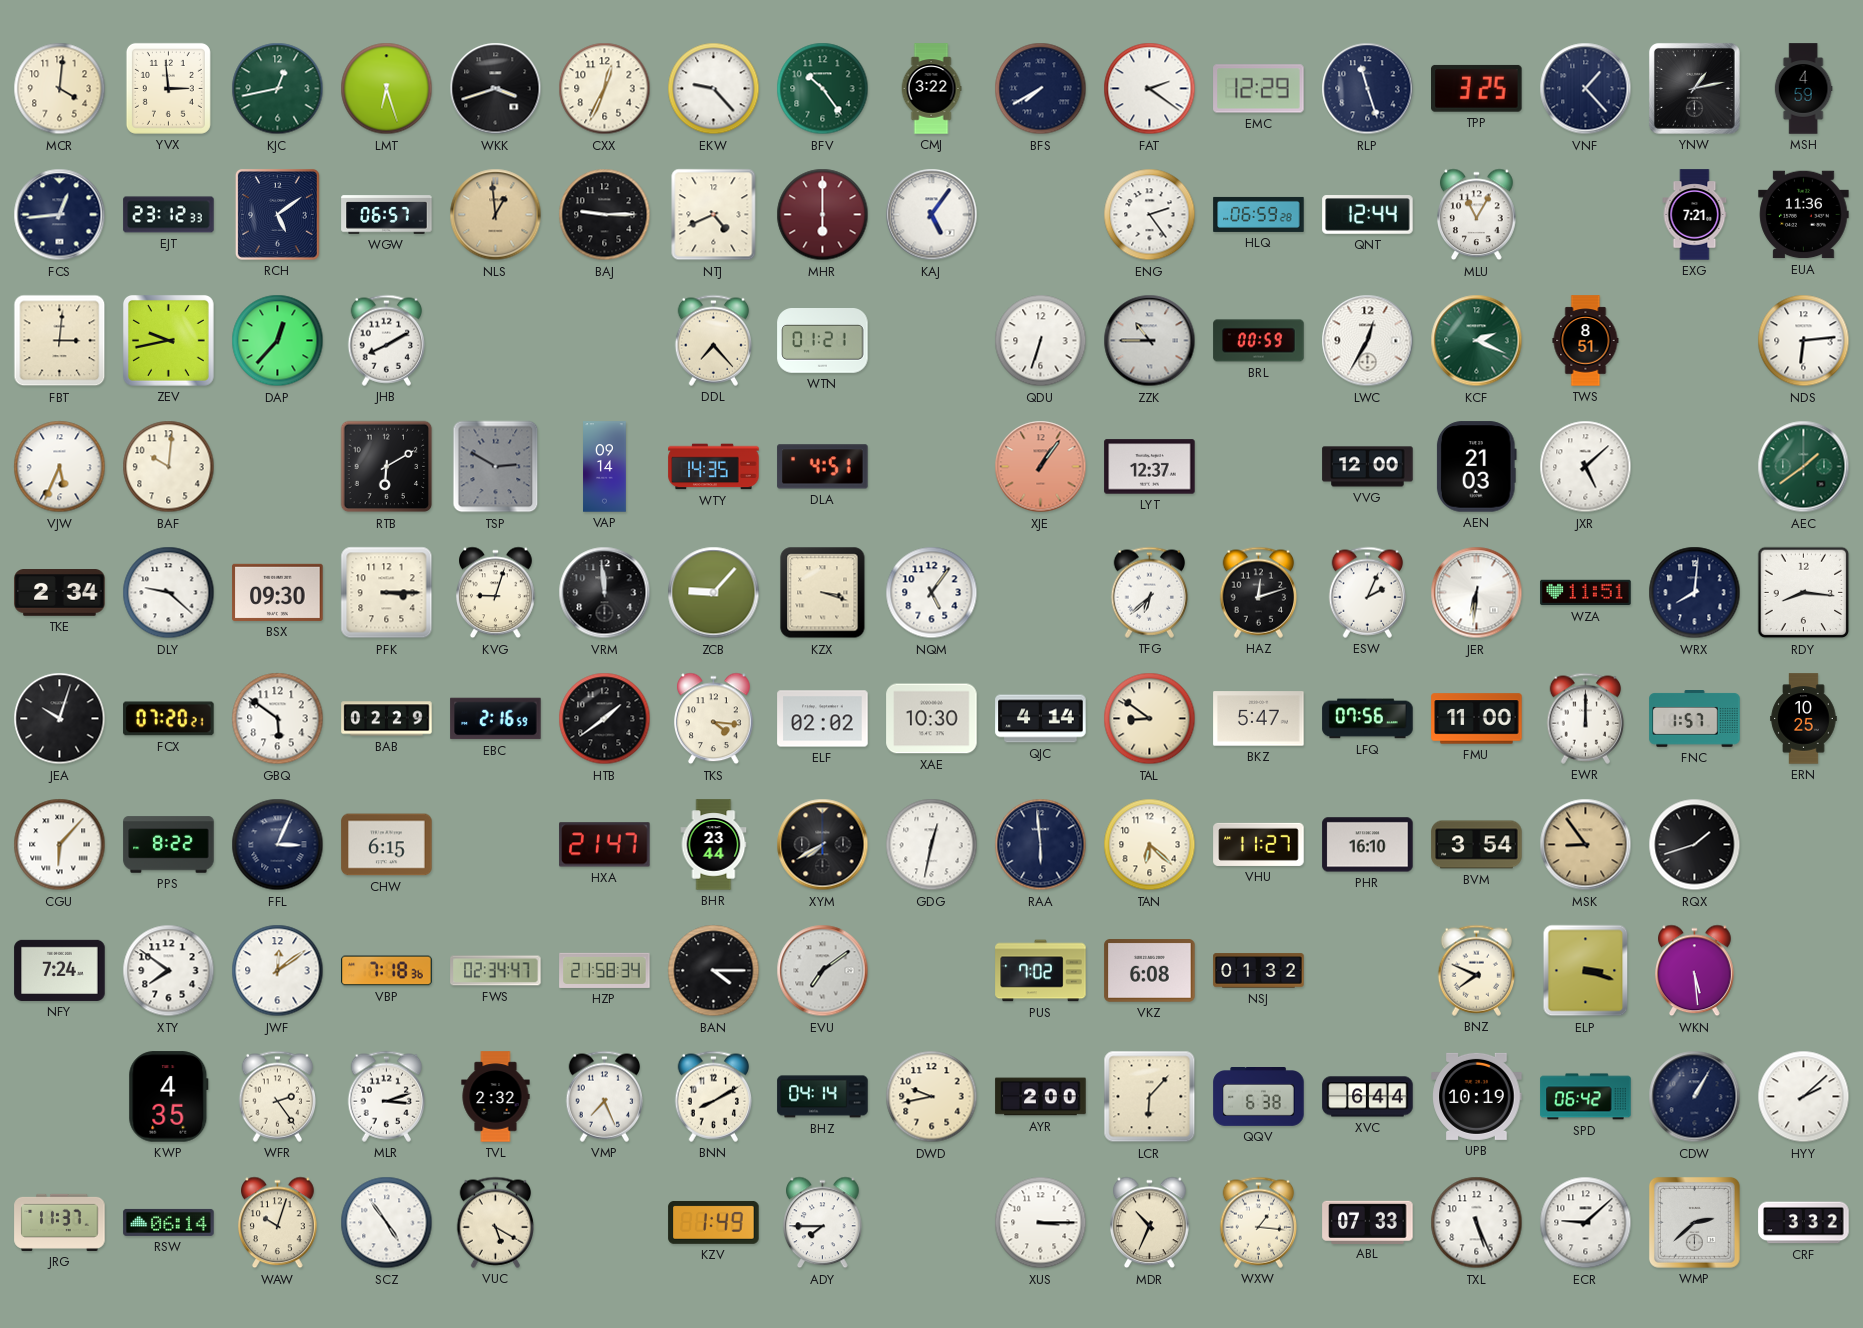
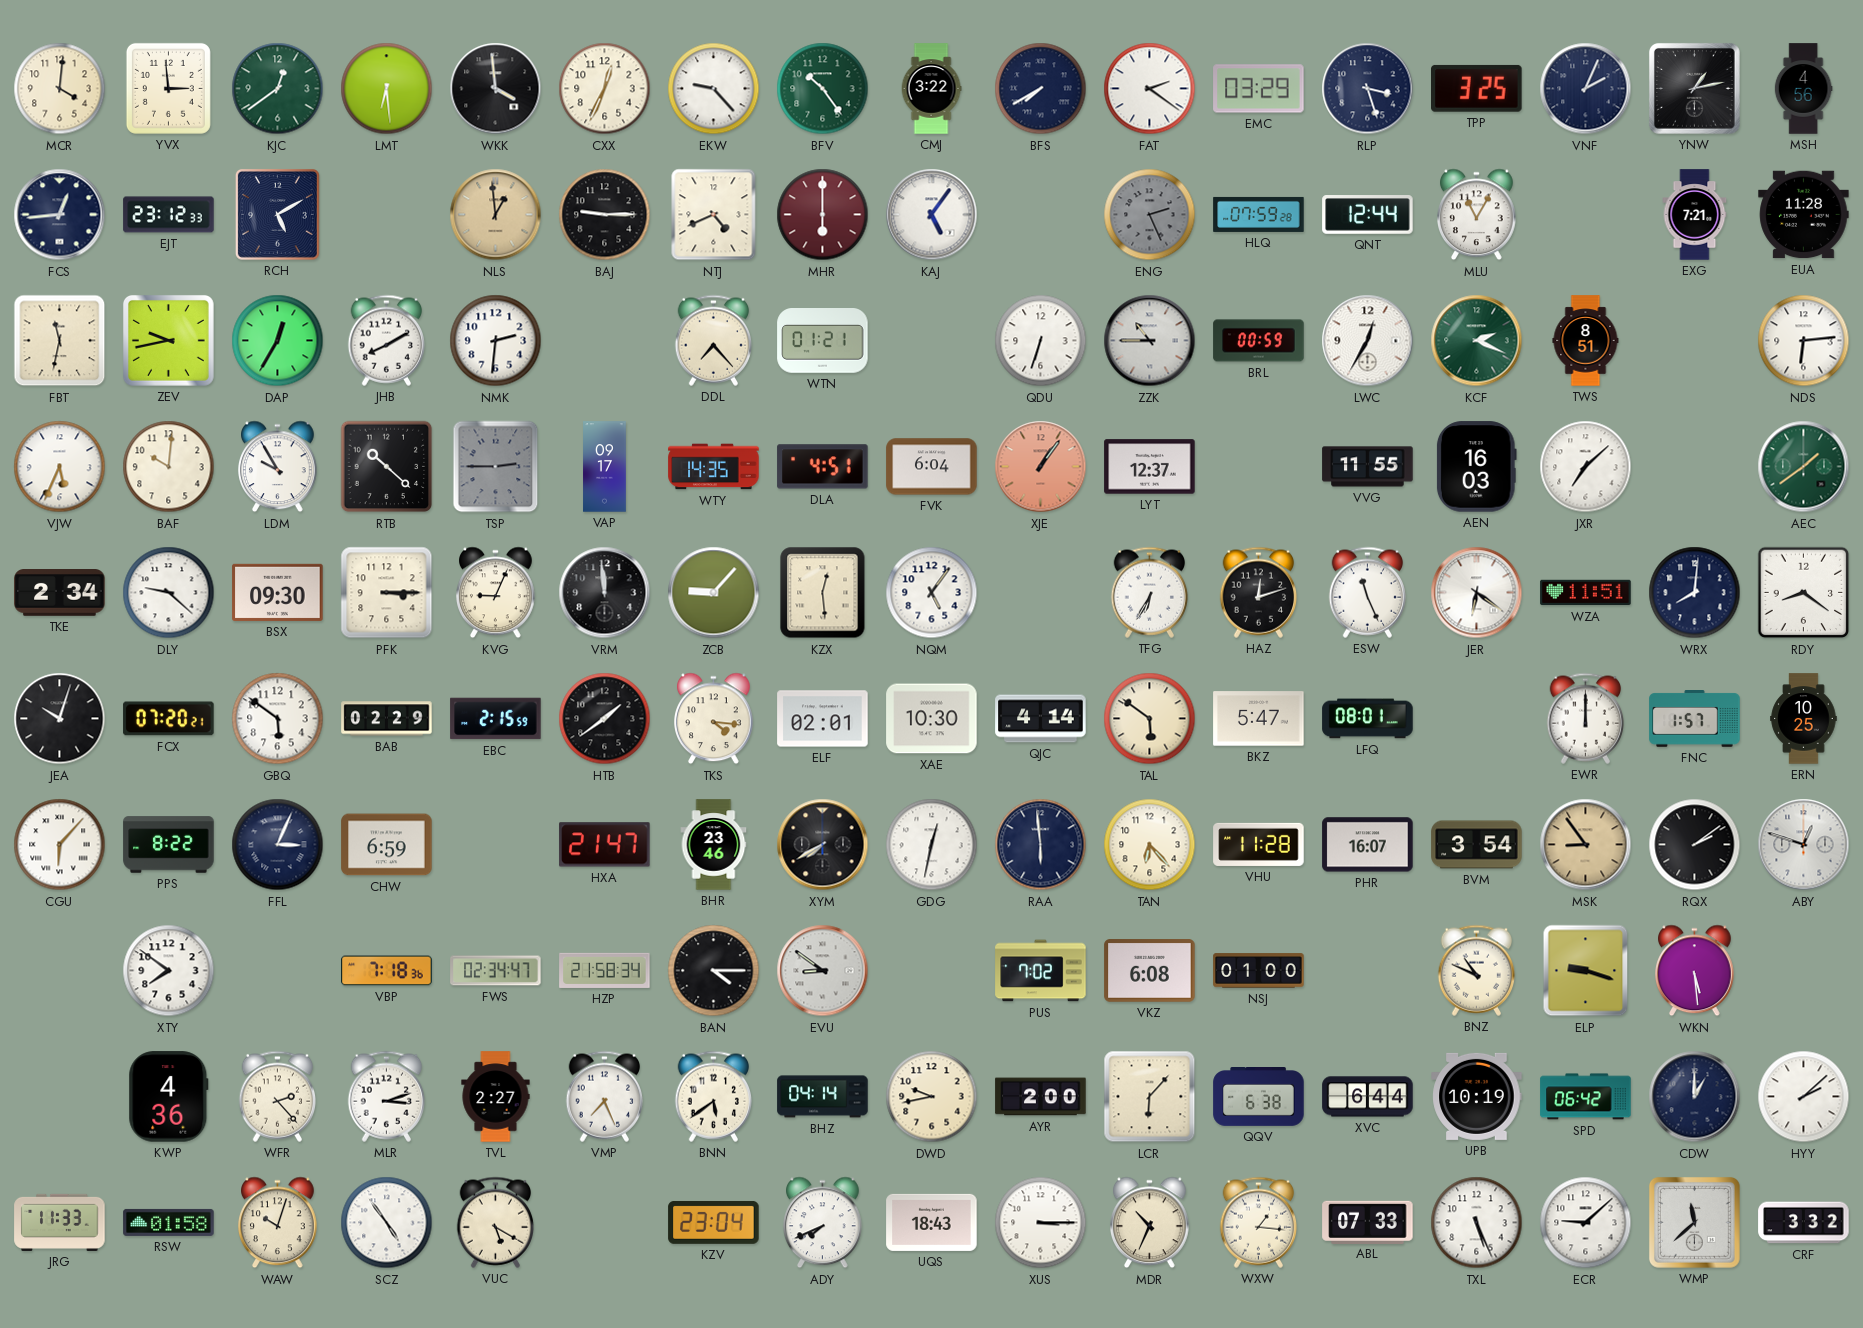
KJC: 12:43 -> 12:39
LMT: 6:27 -> 6:29
WKK: 3:42 -> 3:59
EMC: 12:29 -> 03:29
RLP: 11:27 -> 3:27
VNF: 1:23 -> 2:04
MSH: 4:59 -> 4:56
RCH: 5:09 -> 5:10
WGW: 06:57 -> none
ENG: 2:24 -> 2:26
ENG dial: white -> grey
HLQ: 06:59 -> 07:59
EUA: 11:36 -> 11:28
FBT: 3:01 -> 11:32
DAP: 12:37 -> 12:35
NMK: none -> 2:31
LDM: none -> 9:55
RTB: 6:10 -> 10:22
TSP: 2:50 -> 2:45
VAP: 09:14 -> 09:17
FVK: none -> 6:04
VVG: 12:00 -> 11:55
AEN: 21:03 -> 16:03
JXR: 5:08 -> 7:08
KVG: 9:03 -> 9:04
KZX: 3:18 -> 12:29
TFG: 6:38 -> 6:35
ESW: 2:04 -> 11:26
JER: 6:31 -> 6:21
RDY: 8:16 -> 8:21
EBC: 2:16 -> 2:15
ELF: 02:02 -> 02:01
TAL: 8:51 -> 5:51
LFQ: 07:56 -> 08:01
FMU: 11:00 -> none
CHW: 6:15 -> 6:59
BHR: 23:44 -> 23:46
TAN: 6:22 -> 6:23
VHU: 11:27 -> 11:28
PHR: 16:10 -> 16:07
RQX: 1:42 -> 2:09
ABY: none -> 12:48
NFY: 7:24 -> none
JWF: 12:09 -> none
EVU: 7:09 -> 8:51
NSJ: 01:32 -> 01:00
BNZ: 7:49 -> 10:49
ELP: 3:18 -> 9:18
KWP: 4:35 -> 4:36
WFR: 2:24 -> 2:23
TVL: 2:32 -> 2:27
BNN: 8:10 -> 5:39
CDW: 1:05 -> 1:00
JRG: 11:37 -> 11:33
RSW: 06:14 -> 01:58
KZV: 1:49 -> 23:04
ADY: 7:45 -> 7:41
UQS: none -> 18:43
WMP: 2:38 -> 11:38
